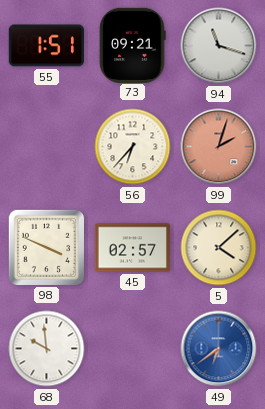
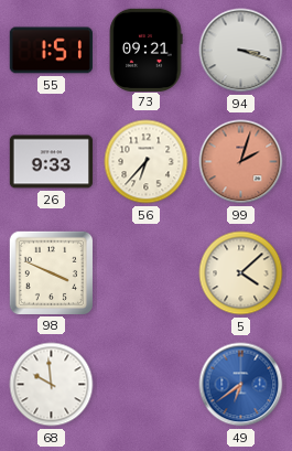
94: 11:18 -> 3:18
26: none -> 9:33
45: 02:57 -> none
